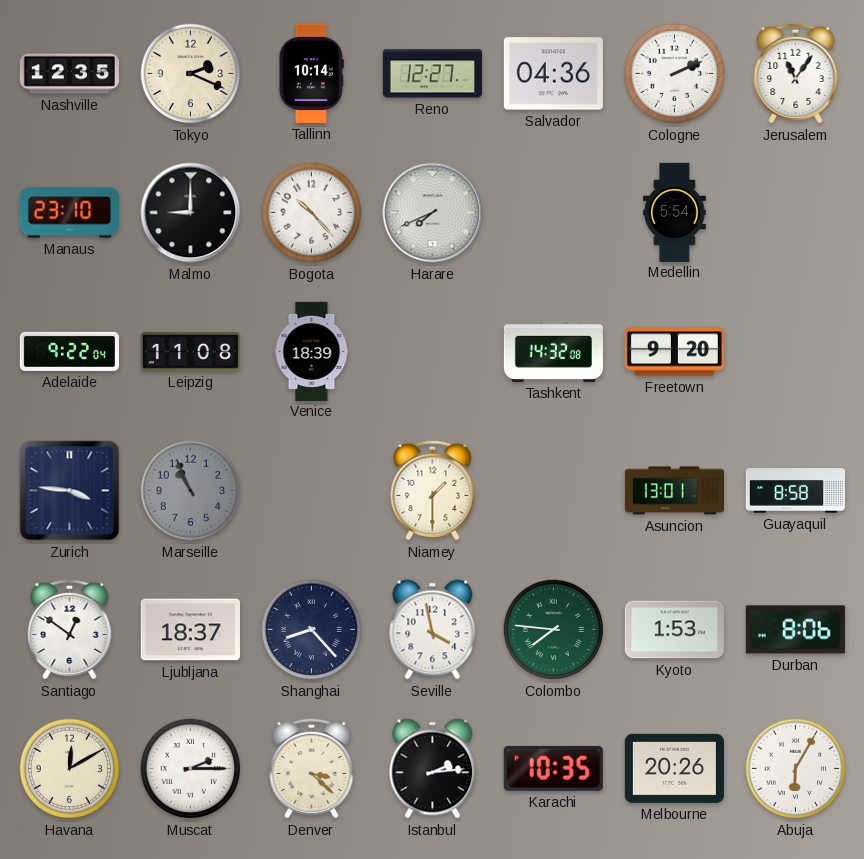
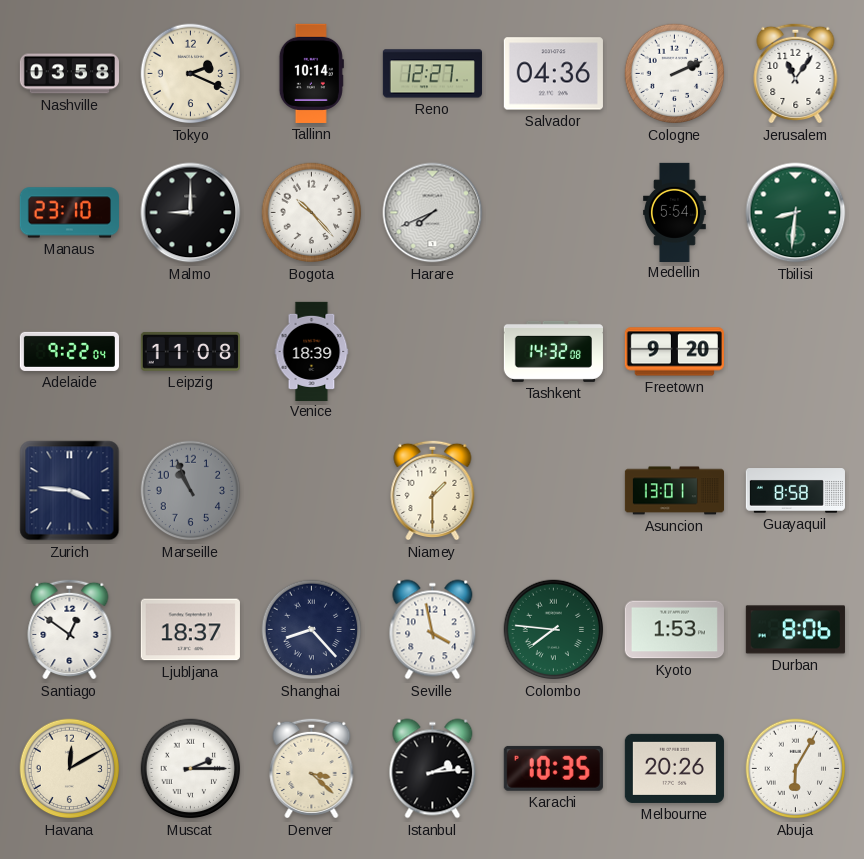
Nashville: 12:35 -> 03:58
Tbilisi: none -> 8:31
